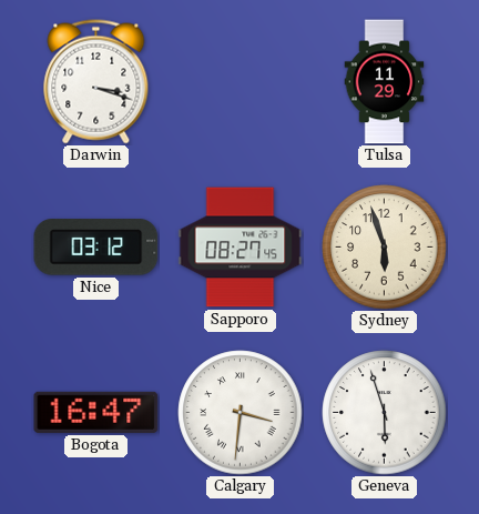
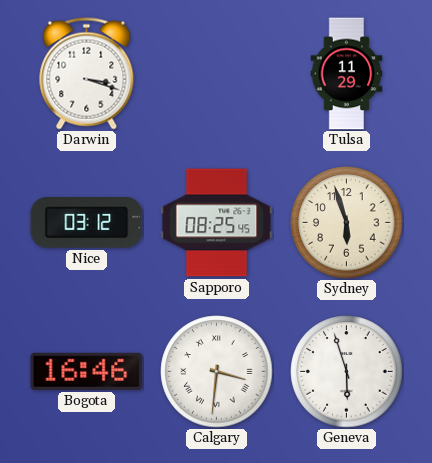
Sapporo: 08:27 -> 08:25
Bogota: 16:47 -> 16:46
